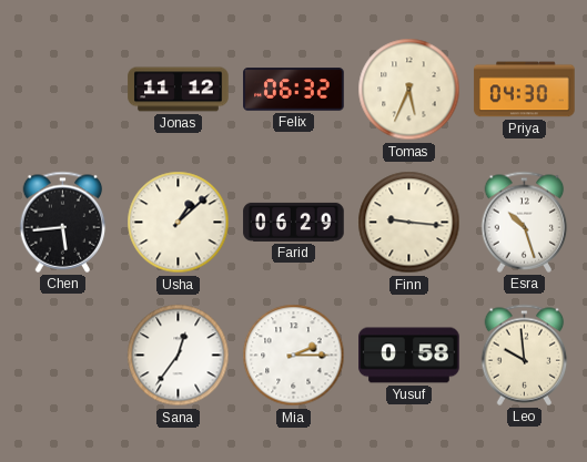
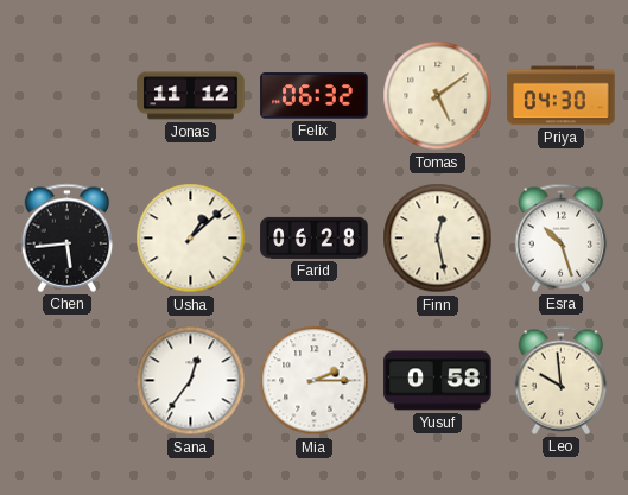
Tomas: 5:34 -> 5:09
Farid: 06:29 -> 06:28
Finn: 9:16 -> 12:28
